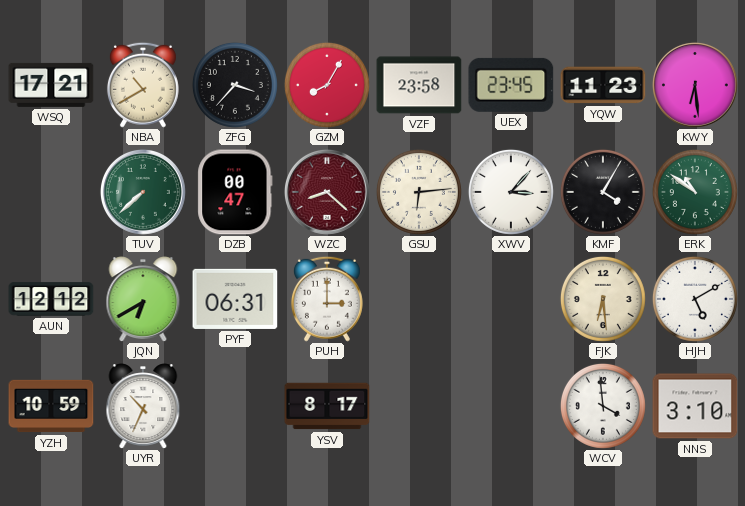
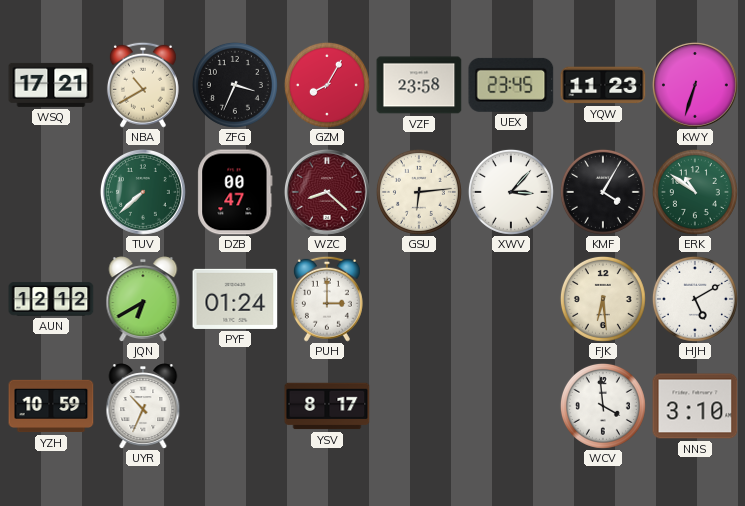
ZFG: 3:37 -> 3:34
KWY: 6:29 -> 6:33
PYF: 06:31 -> 01:24
